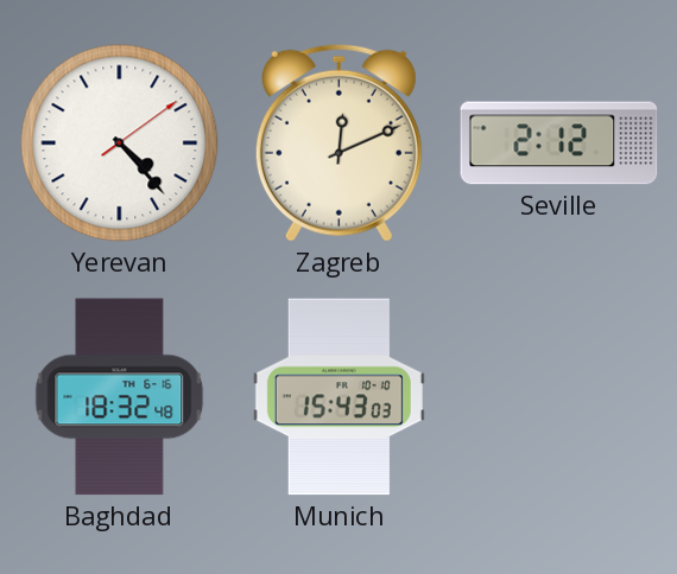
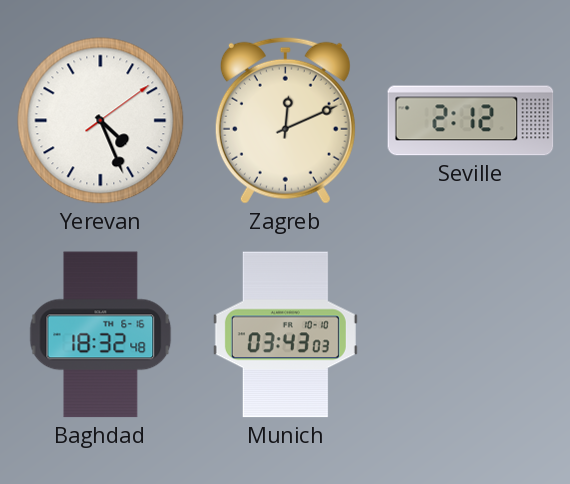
Yerevan: 4:23 -> 4:26
Munich: 15:43 -> 03:43
